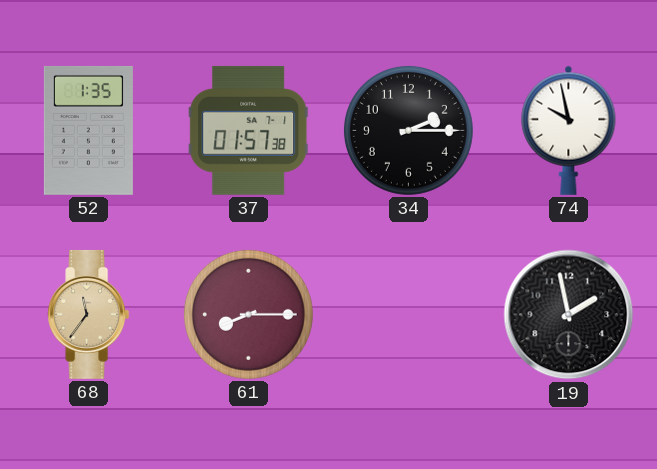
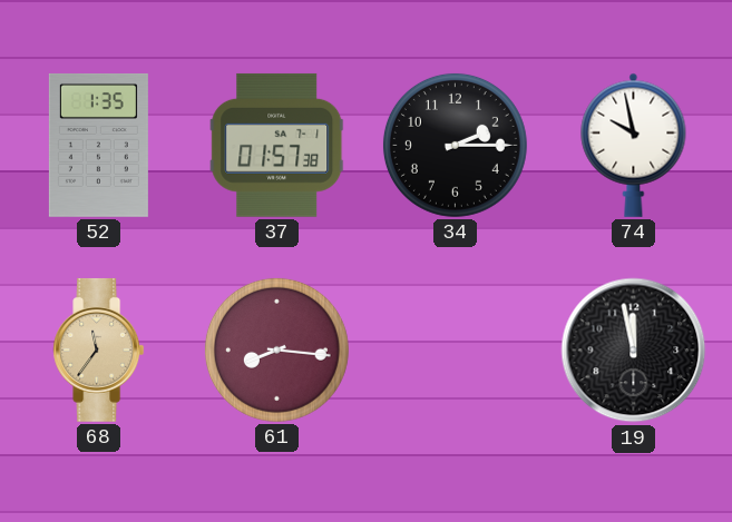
61: 8:15 -> 8:16
19: 1:58 -> 11:58
